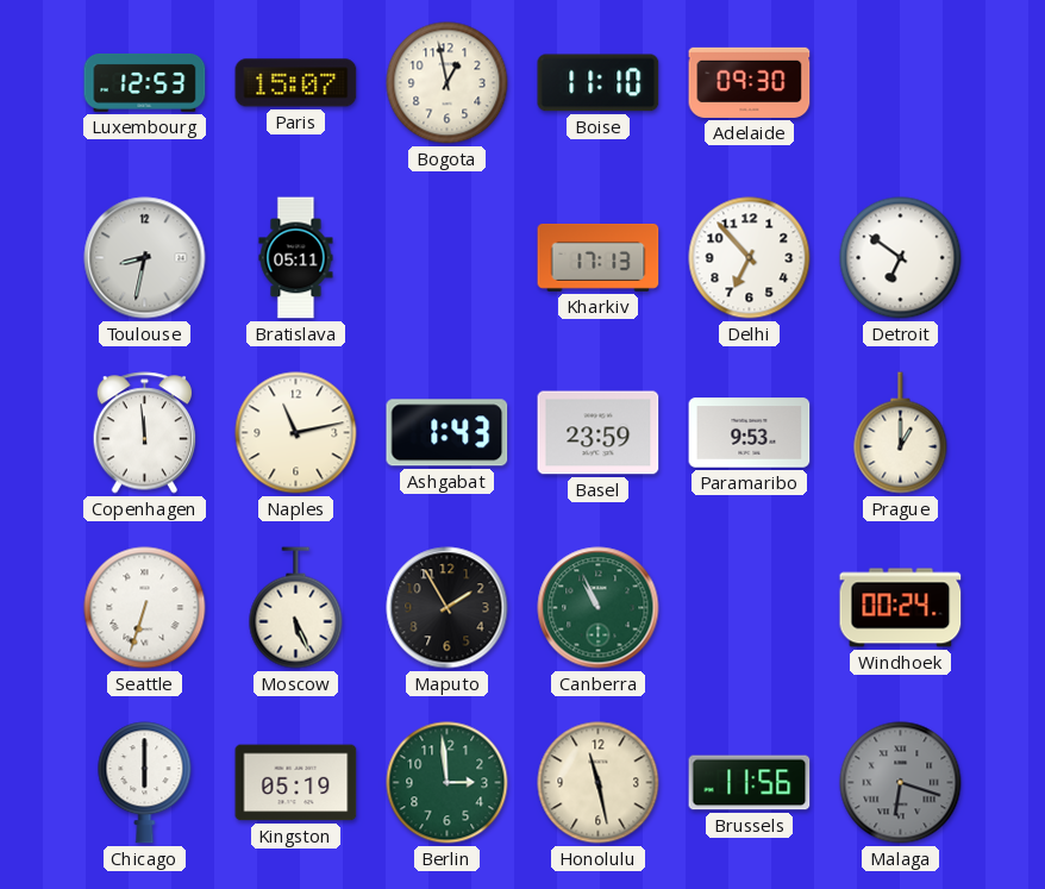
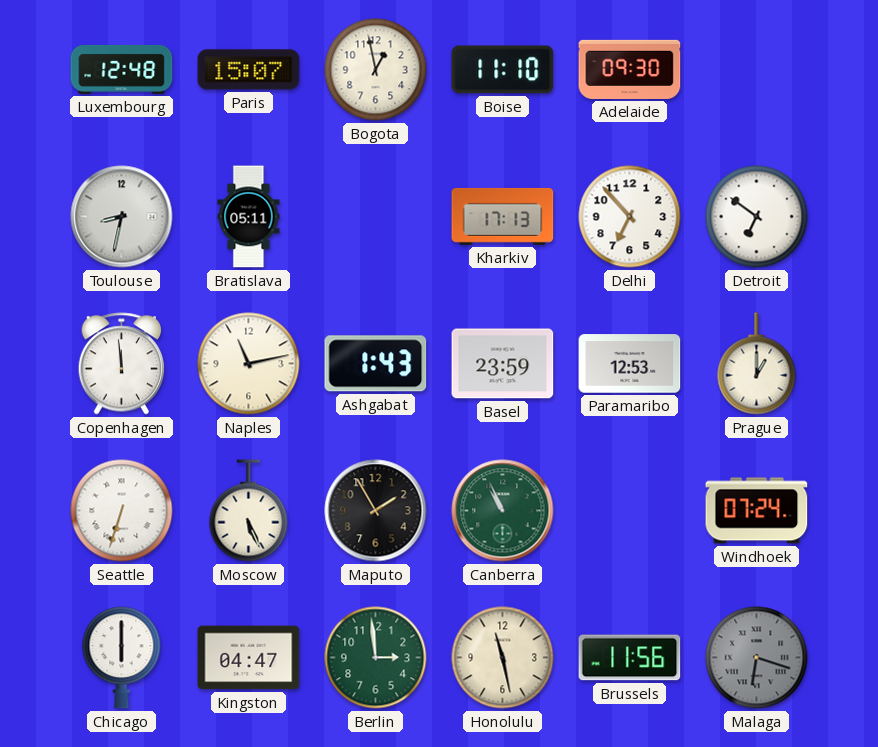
Luxembourg: 12:53 -> 12:48
Paramaribo: 9:53 -> 12:53
Windhoek: 00:24 -> 07:24
Kingston: 05:19 -> 04:47
